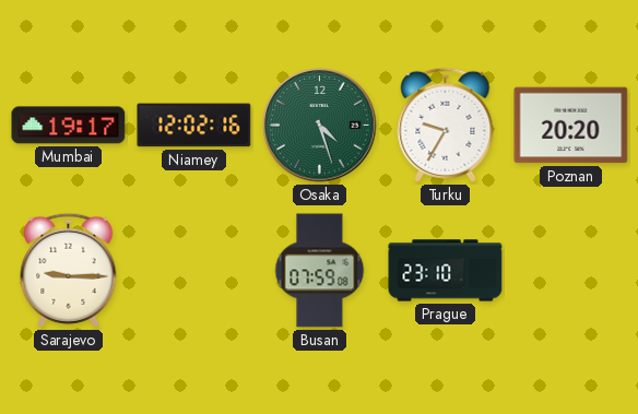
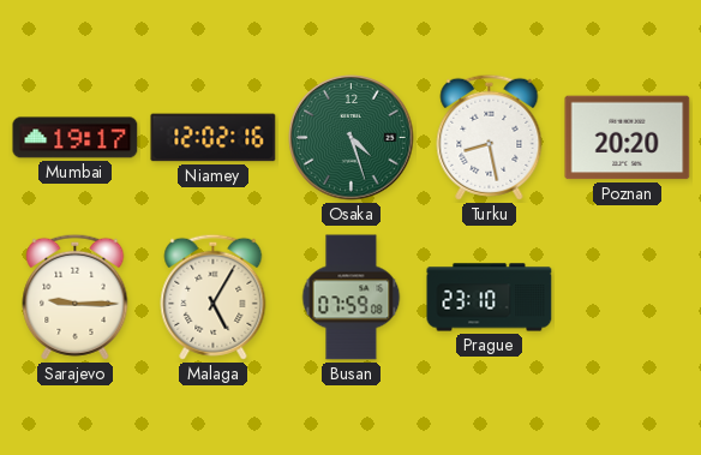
Turku: 9:35 -> 8:28
Malaga: none -> 5:05
